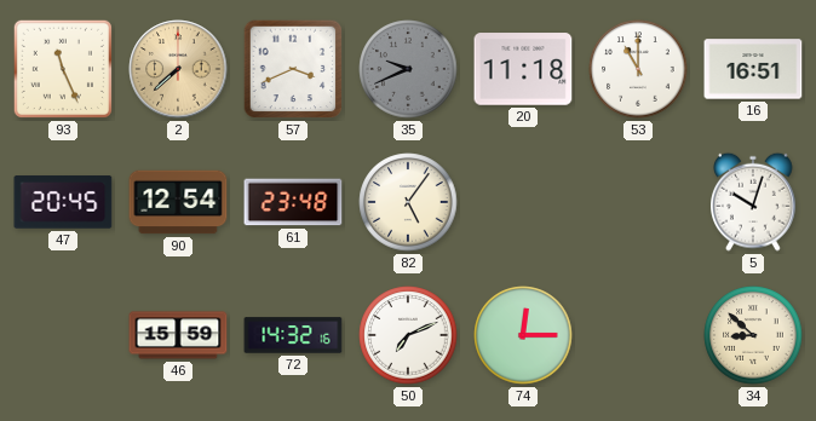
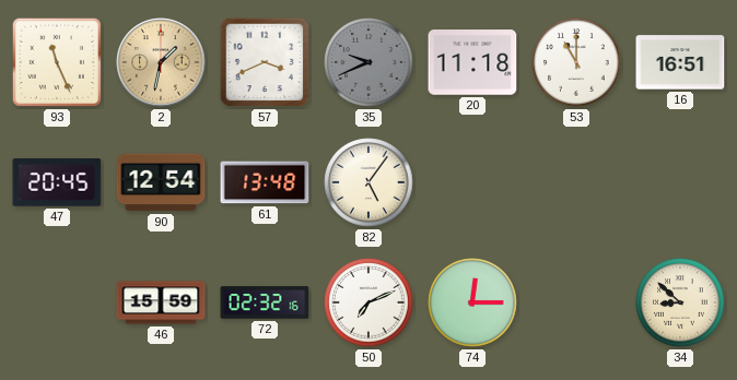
2: 7:38 -> 1:32
61: 23:48 -> 13:48
5: 10:03 -> none
72: 14:32 -> 02:32
